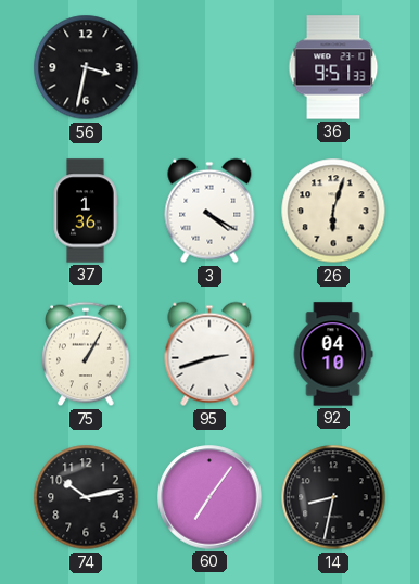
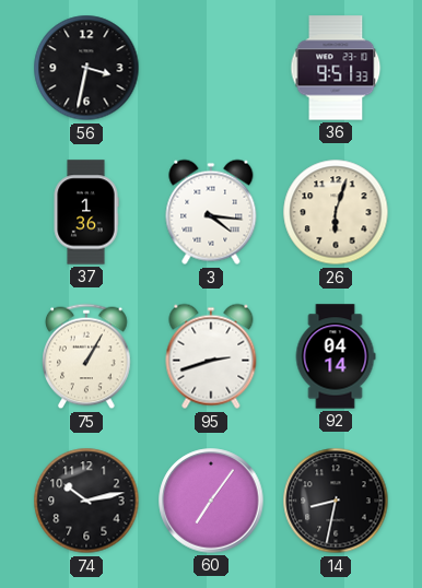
3: 4:20 -> 4:16
92: 04:10 -> 04:14
